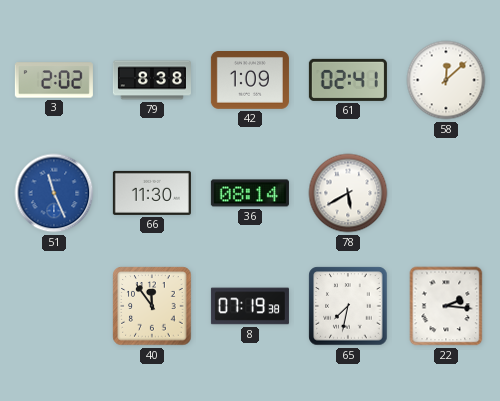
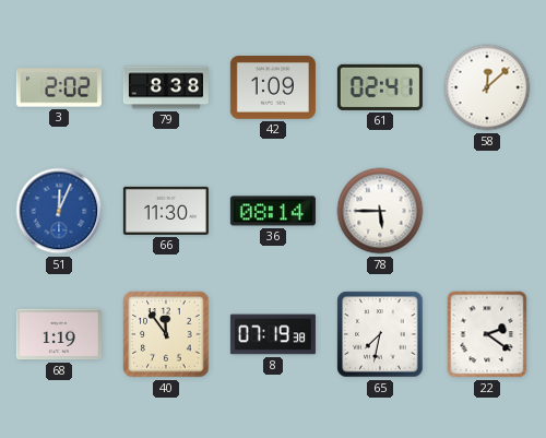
51: 11:26 -> 12:04
78: 5:40 -> 5:45
68: none -> 1:19
22: 2:16 -> 2:21
